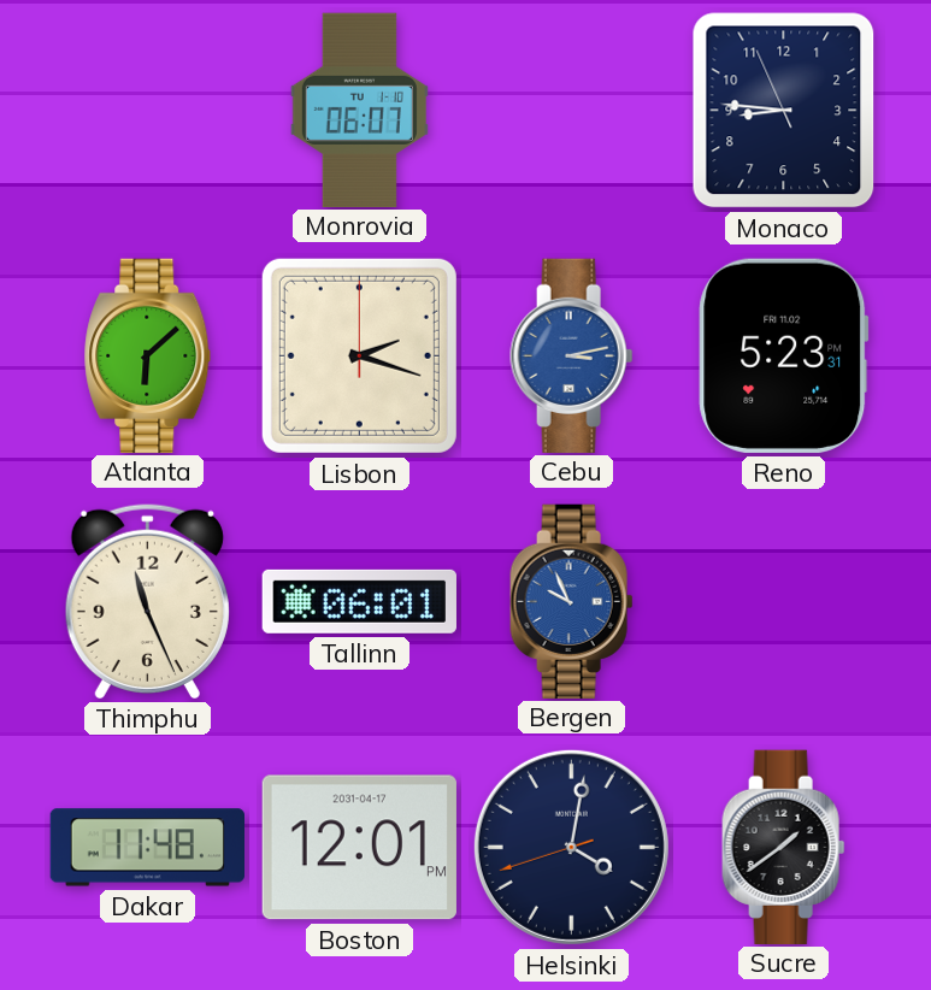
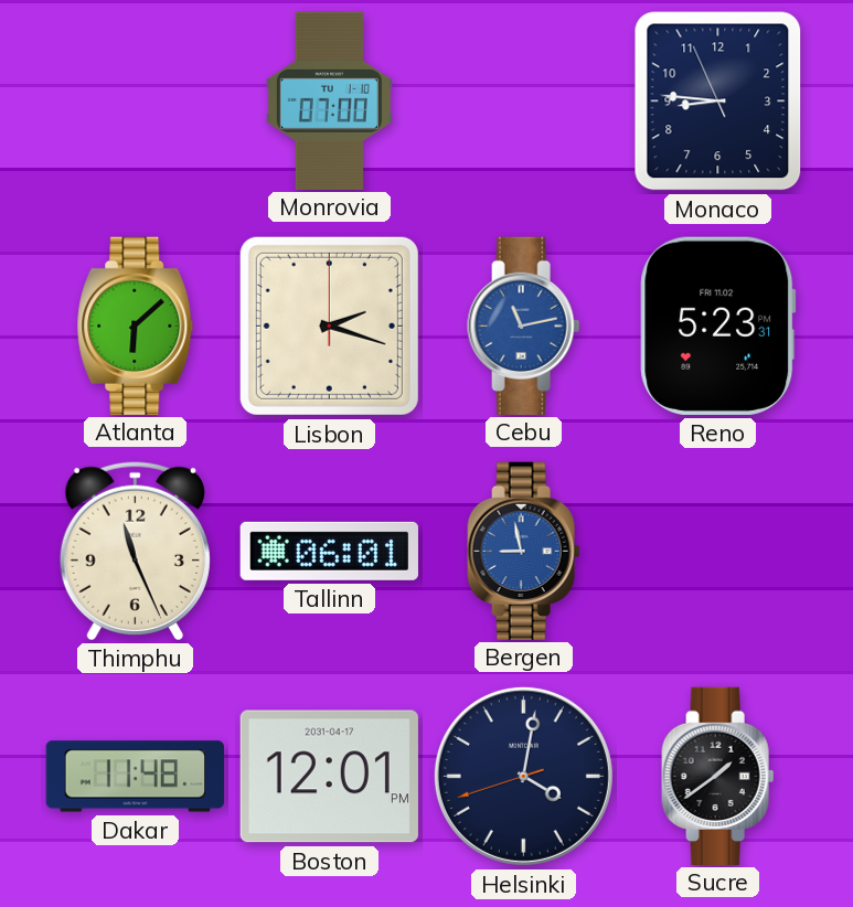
Monrovia: 06:07 -> 07:00
Cebu: 3:13 -> 11:13
Bergen: 9:56 -> 8:58
